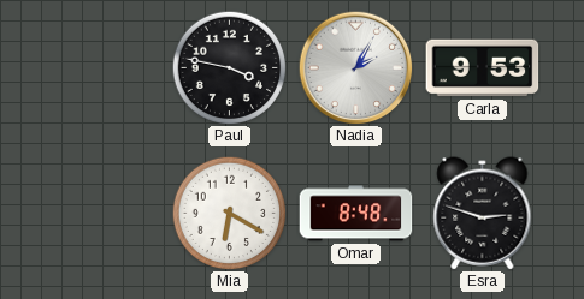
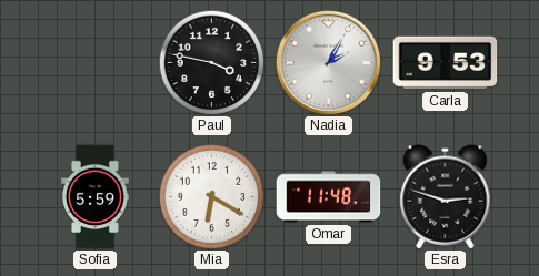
Sofia: none -> 5:59
Omar: 8:48 -> 11:48
